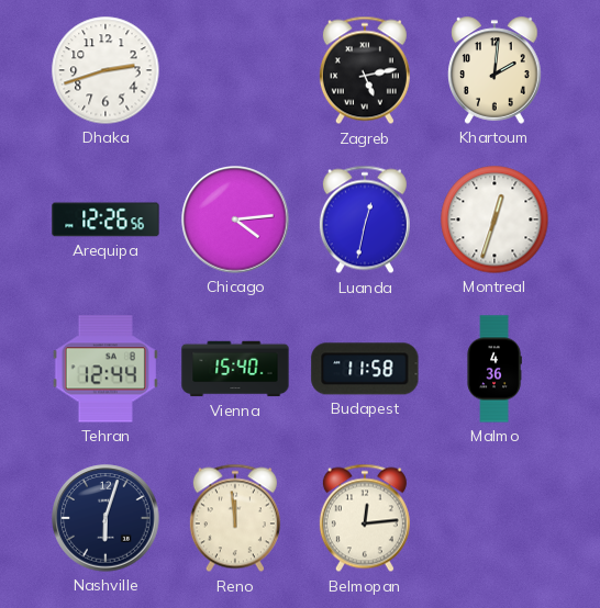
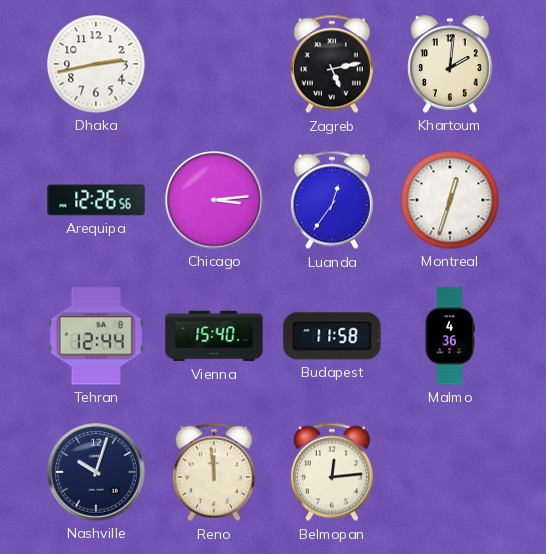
Dhaka: 2:42 -> 2:43
Chicago: 4:14 -> 3:14
Luanda: 12:32 -> 12:36
Nashville: 6:03 -> 10:03
